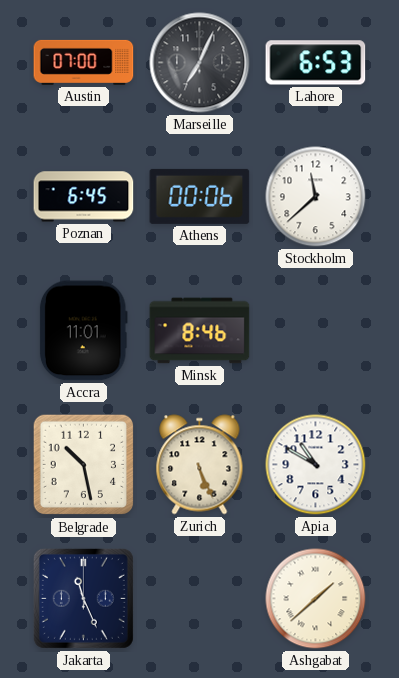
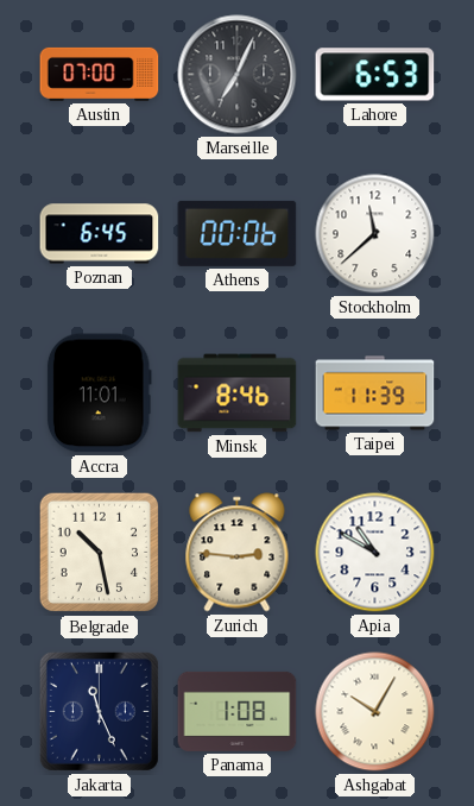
Taipei: none -> 11:39
Zurich: 5:26 -> 2:46
Panama: none -> 1:08
Ashgabat: 1:38 -> 10:05
